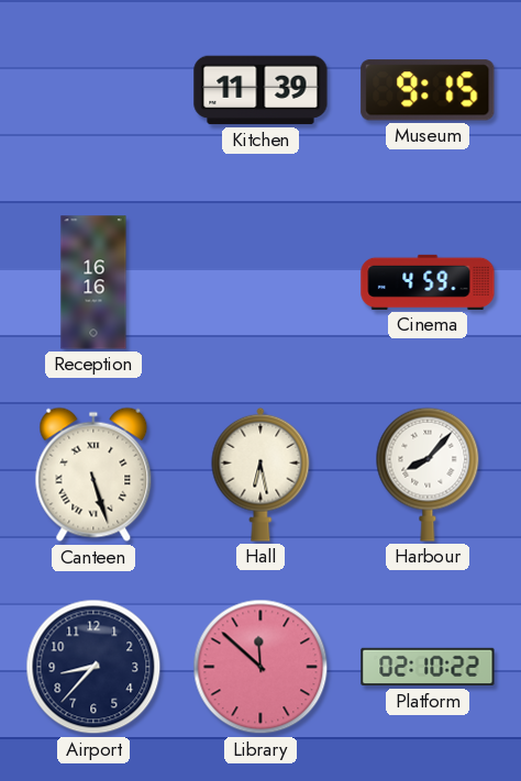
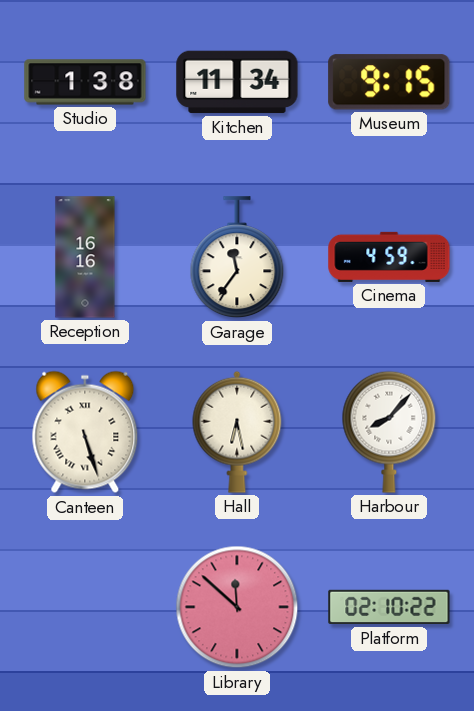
Studio: none -> 1:38
Kitchen: 11:39 -> 11:34
Garage: none -> 11:36
Airport: 8:37 -> none
